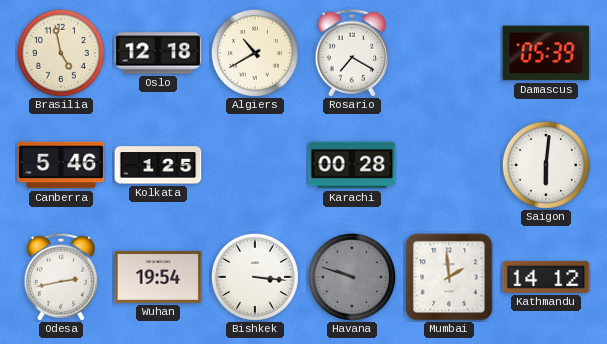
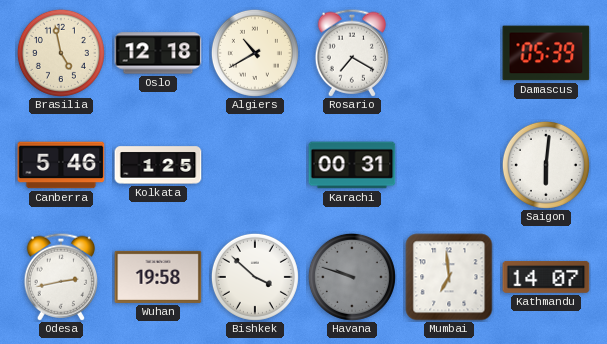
Karachi: 00:28 -> 00:31
Wuhan: 19:54 -> 19:58
Bishkek: 3:16 -> 3:52
Mumbai: 1:59 -> 6:59
Kathmandu: 14:12 -> 14:07
